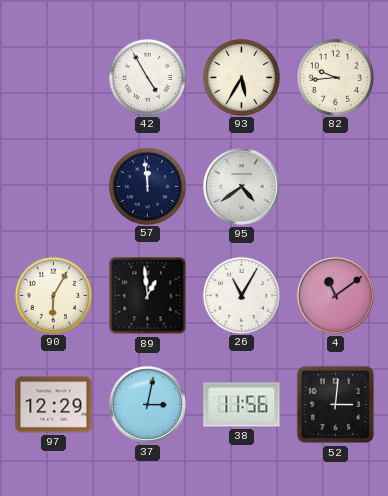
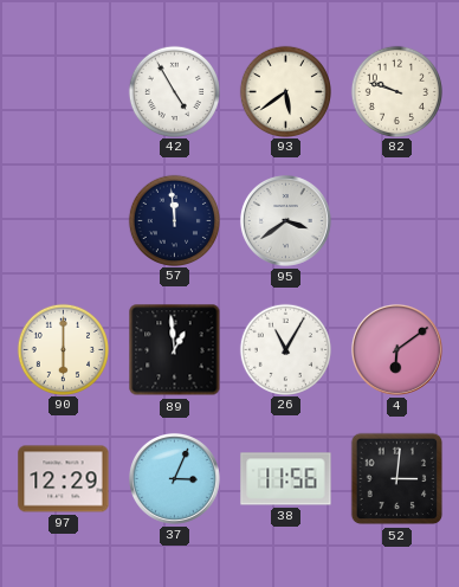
93: 5:35 -> 5:39
82: 9:44 -> 9:48
95: 4:39 -> 3:39
90: 6:05 -> 6:00
4: 11:09 -> 6:09
37: 3:02 -> 3:04
